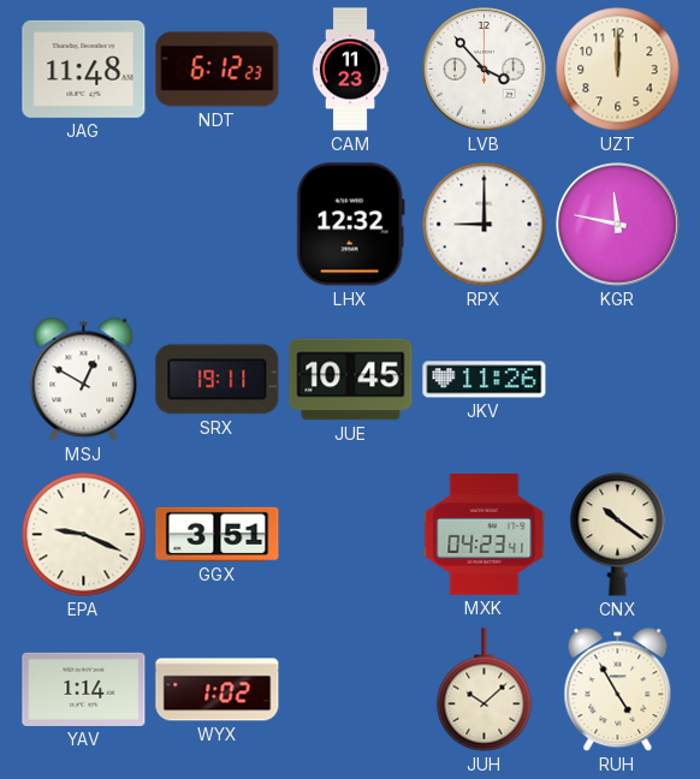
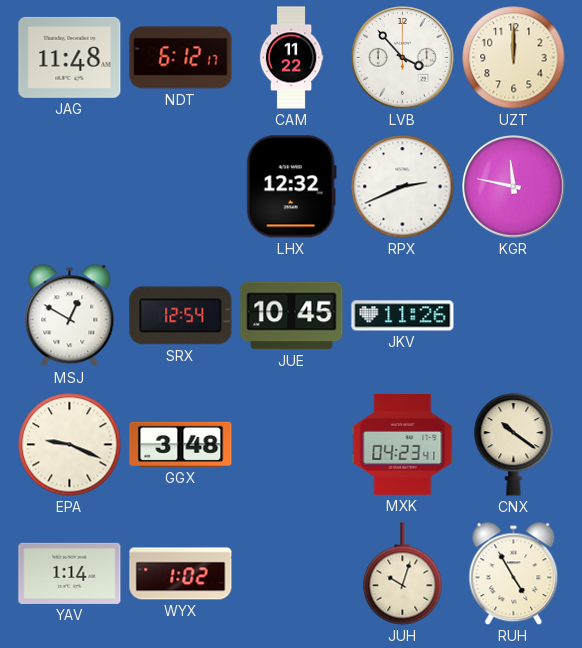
NDT: 6:12:23 -> 6:12:17
CAM: 11:23 -> 11:22
RPX: 9:00 -> 2:41
SRX: 19:11 -> 12:54
GGX: 3:51 -> 3:48
JUH: 10:08 -> 10:03
